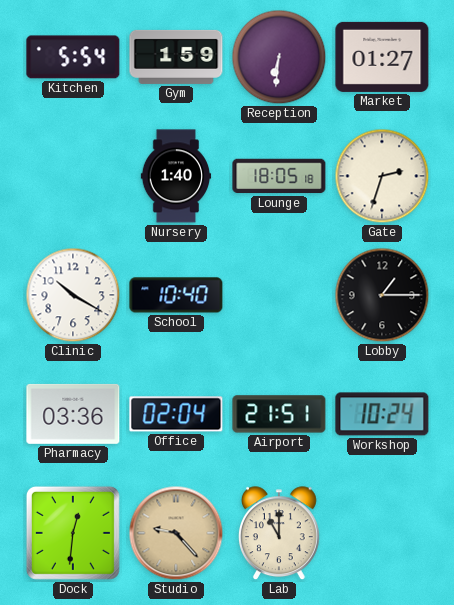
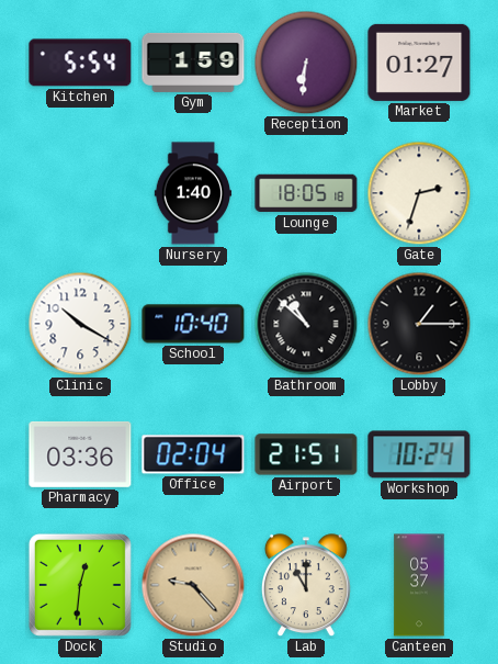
Bathroom: none -> 10:52
Canteen: none -> 05:37
